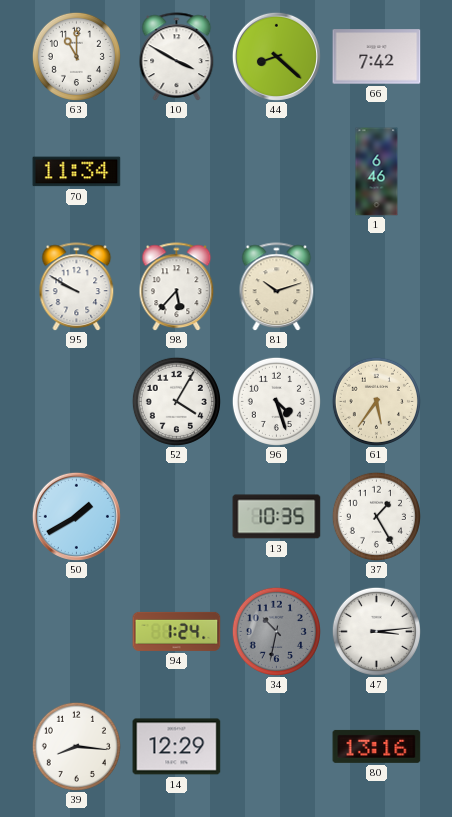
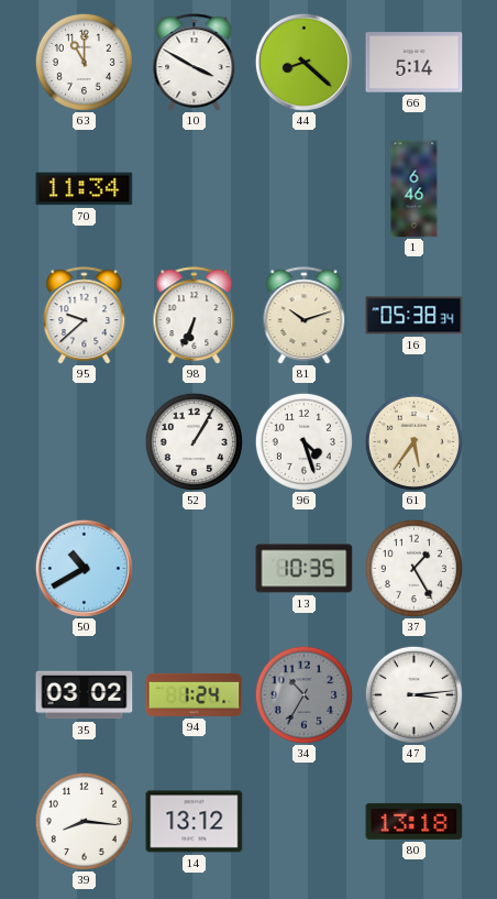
66: 7:42 -> 5:14
95: 9:50 -> 9:38
98: 5:37 -> 6:34
16: none -> 05:38
52: 4:05 -> 1:05
50: 1:40 -> 10:40
35: none -> 03:02
34: 10:32 -> 10:35
14: 12:29 -> 13:12
80: 13:16 -> 13:18
